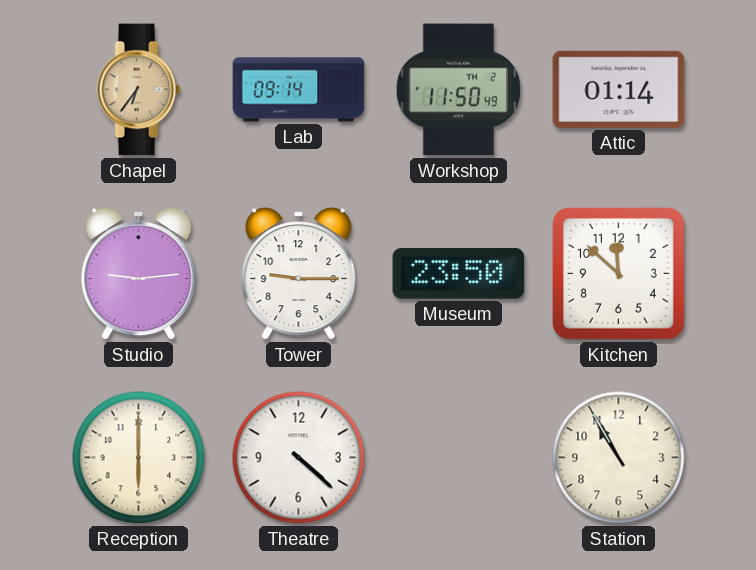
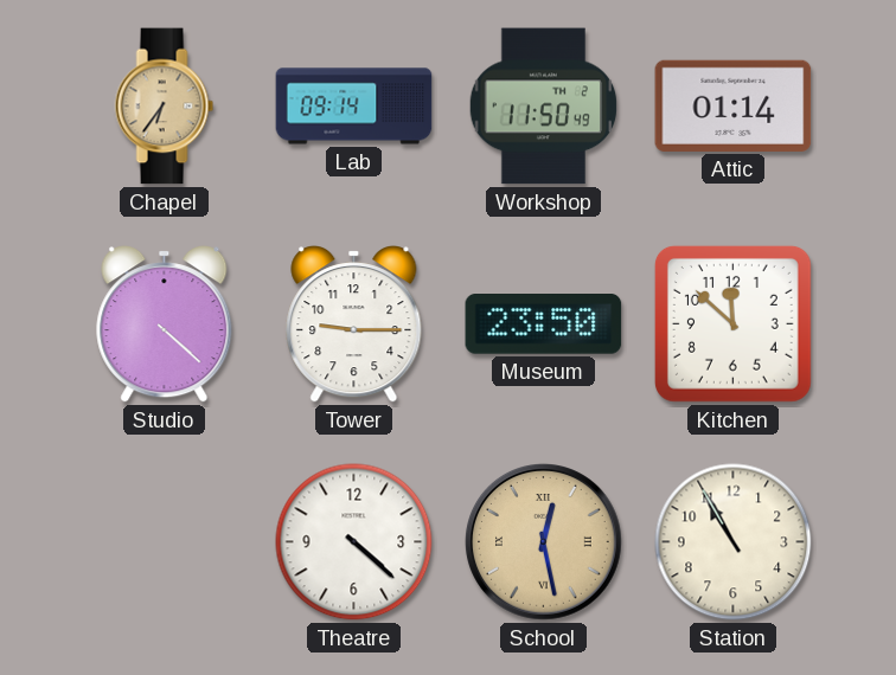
Studio: 9:14 -> 4:22
Reception: 6:00 -> none
School: none -> 12:28
